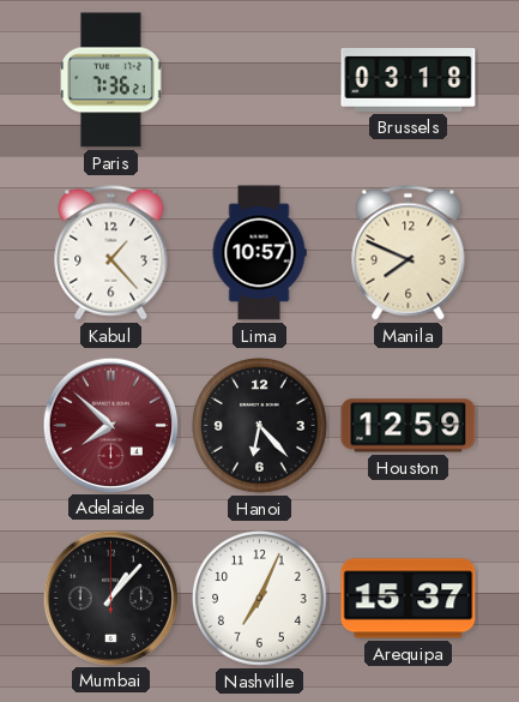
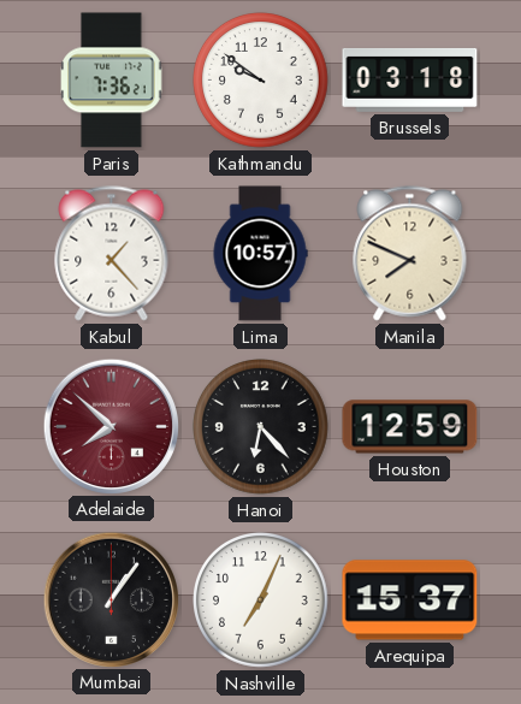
Kathmandu: none -> 9:51
Mumbai: 1:07 -> 1:06
